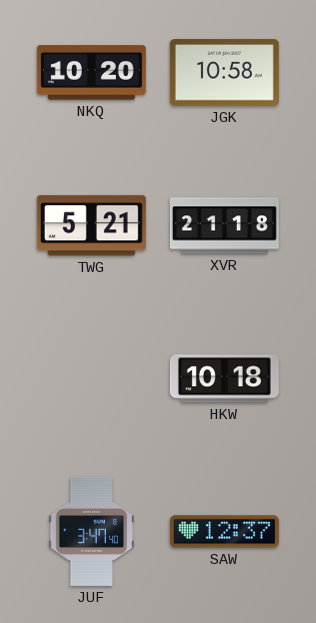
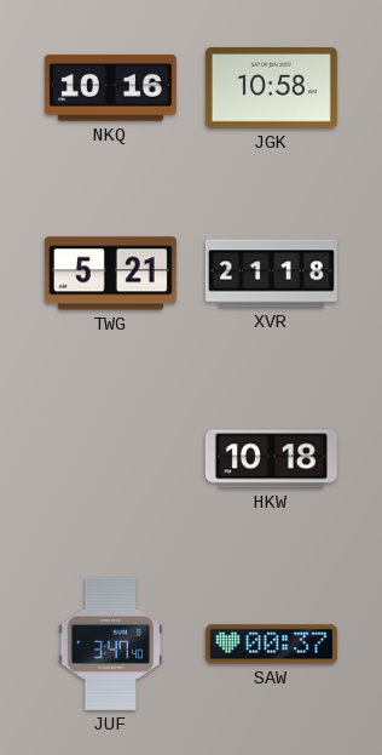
NKQ: 10:20 -> 10:16
SAW: 12:37 -> 00:37
